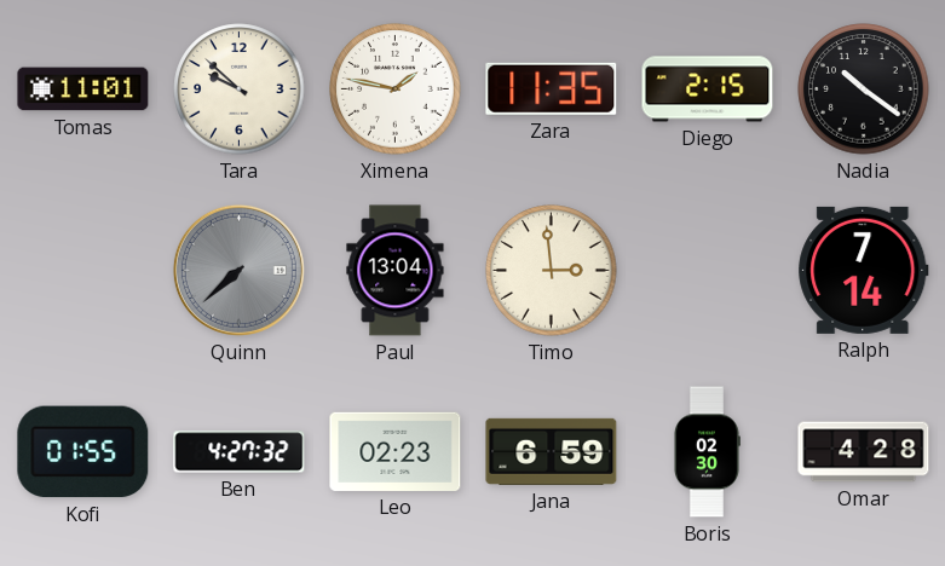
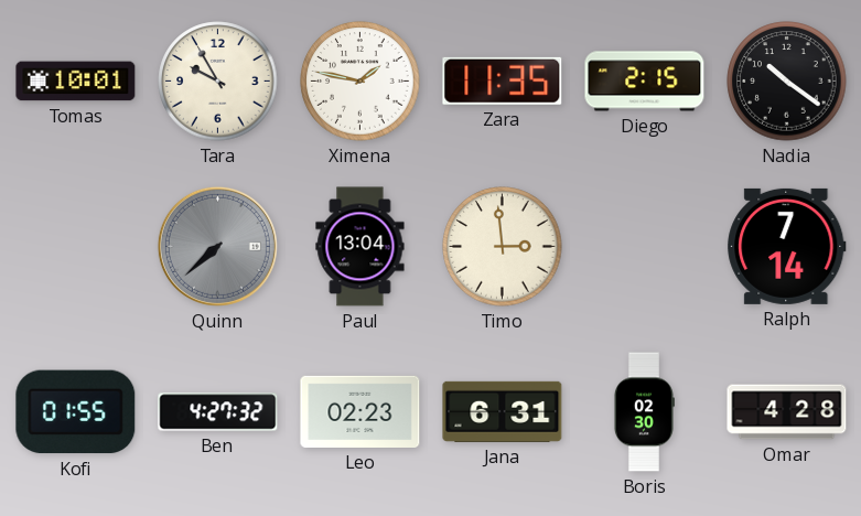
Tomas: 11:01 -> 10:01
Tara: 9:52 -> 9:55
Jana: 6:59 -> 6:31
